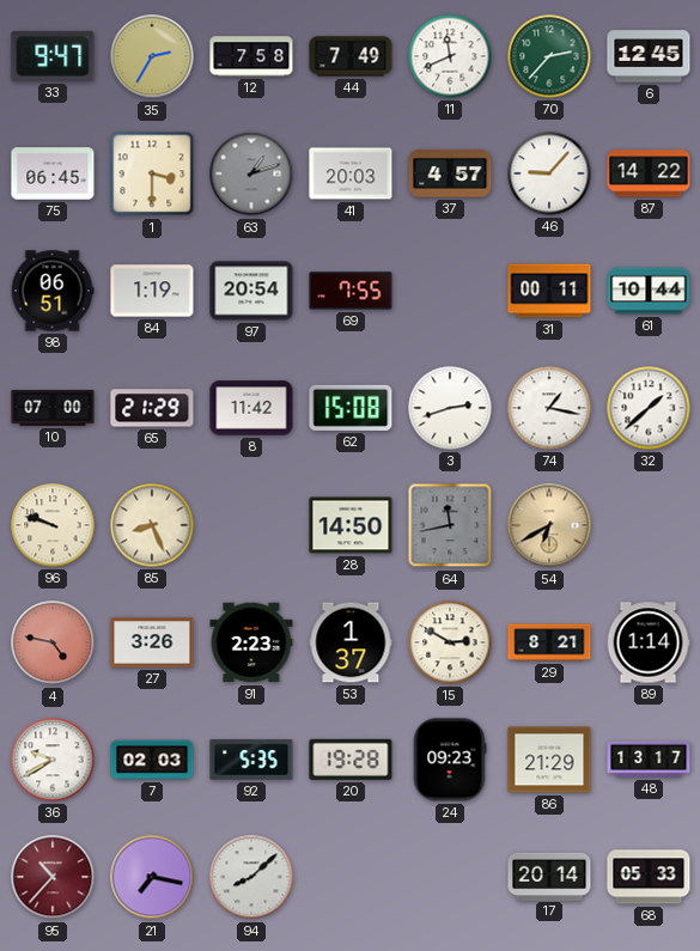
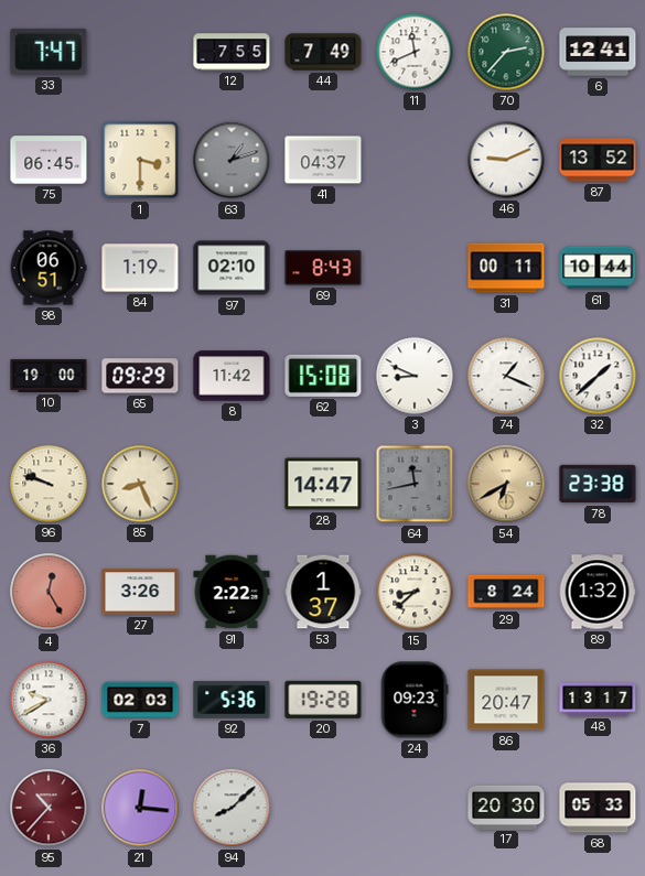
33: 9:47 -> 7:47
35: 2:35 -> none
12: 7:58 -> 7:55
6: 12:45 -> 12:41
41: 20:03 -> 04:37
37: 4:57 -> none
46: 9:07 -> 9:11
87: 14:22 -> 13:52
97: 20:54 -> 02:10
69: 7:55 -> 8:43
10: 07:00 -> 19:00
65: 21:29 -> 09:29
3: 2:42 -> 8:49
74: 1:17 -> 1:19
28: 14:50 -> 14:47
78: none -> 23:38
4: 4:47 -> 12:25
91: 2:23 -> 2:22
15: 2:50 -> 8:38
29: 8:21 -> 8:24
89: 1:14 -> 1:32
92: 5:35 -> 5:36
86: 21:29 -> 20:47
21: 7:17 -> 12:16
17: 20:14 -> 20:30
